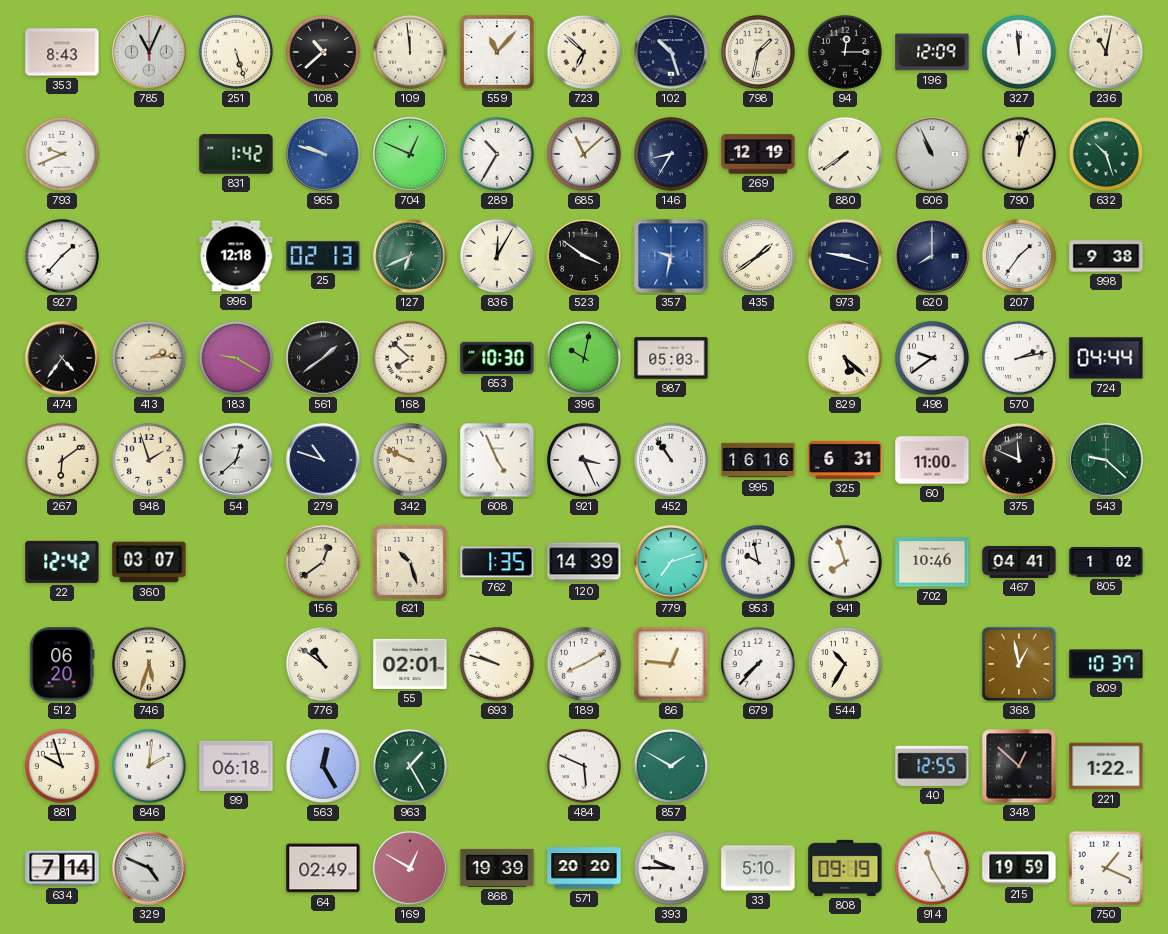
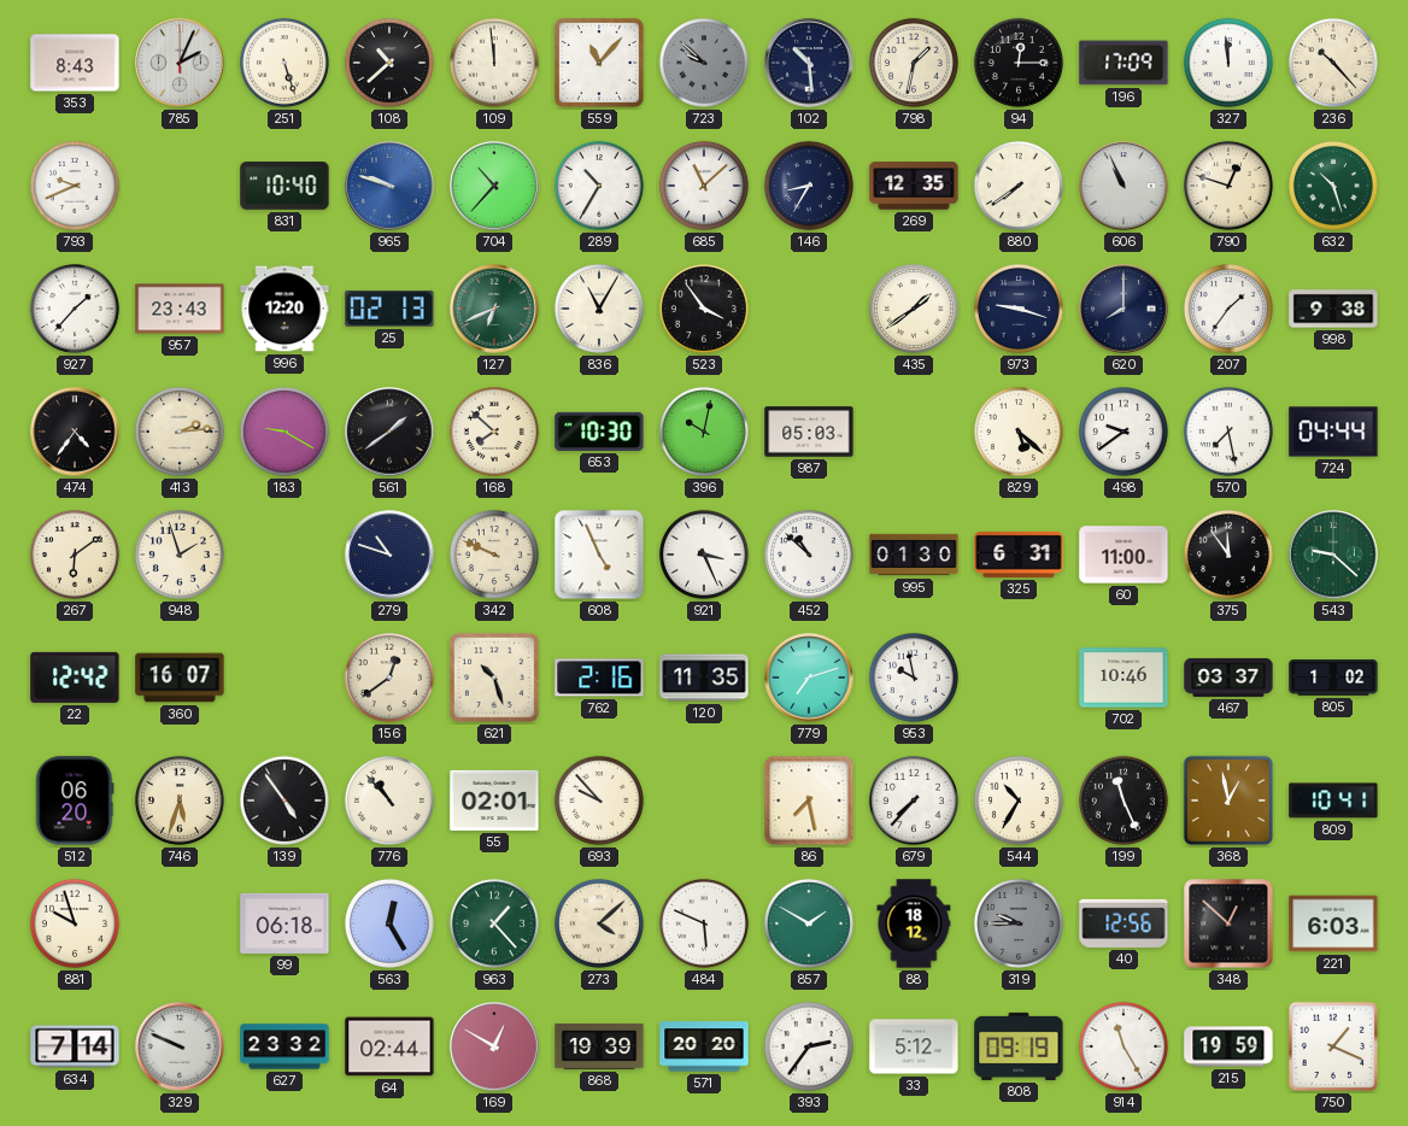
785: 11:04 -> 2:04
723: 6:52 -> 9:52
723 dial: cream -> grey
102: 10:27 -> 10:29
196: 12:09 -> 17:09
236: 11:02 -> 10:23
831: 1:42 -> 10:40
704: 12:49 -> 10:37
269: 12:19 -> 12:35
790: 12:03 -> 12:48
957: none -> 23:43
996: 12:18 -> 12:20
836: 12:05 -> 11:05
523: 3:51 -> 3:54
357: 9:32 -> none
570: 2:13 -> 7:28
54: 12:38 -> none
452: 10:54 -> 10:52
995: 16:16 -> 01:30
375: 11:49 -> 11:54
360: 03:07 -> 16:07
762: 1:35 -> 2:16
120: 14:39 -> 11:35
941: 7:57 -> none
467: 04:41 -> 03:37
139: none -> 4:54
776: 10:51 -> 10:53
693: 9:48 -> 9:53
189: 8:10 -> none
86: 12:46 -> 7:28
199: none -> 11:26
809: 10:37 -> 10:41
846: 2:01 -> none
963: 1:25 -> 1:23
273: none -> 4:08
88: none -> 18:12
319: none -> 9:45
40: 12:55 -> 12:56
221: 1:22 -> 6:03
329: 4:49 -> 9:49
627: none -> 23:32
64: 02:49 -> 02:44
393: 9:45 -> 2:36
33: 5:10 -> 5:12
